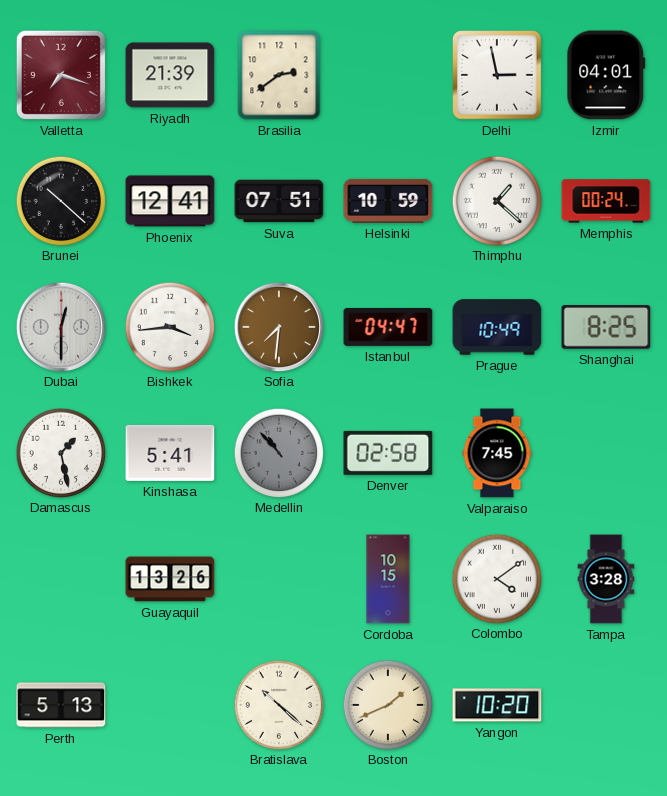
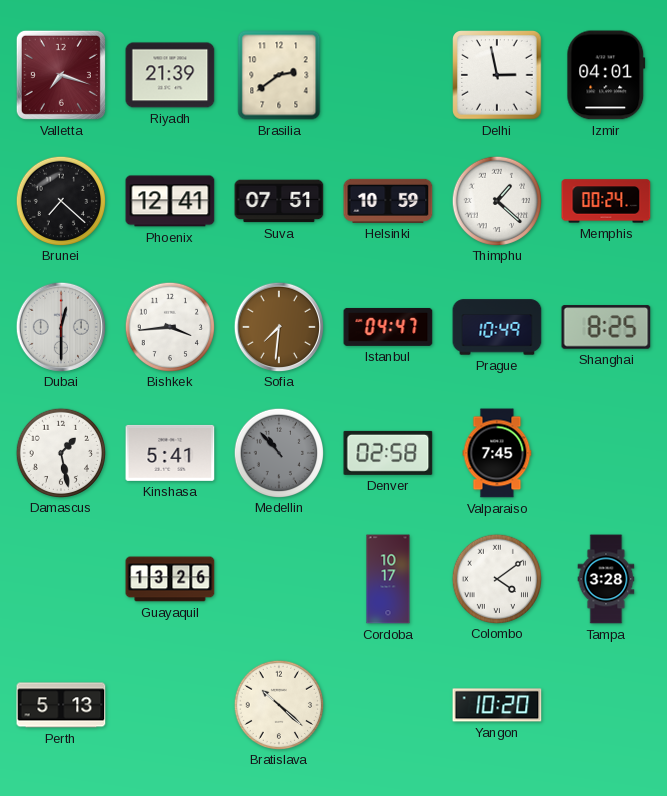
Brunei: 10:22 -> 7:22
Cordoba: 10:15 -> 10:17
Boston: 1:41 -> none
